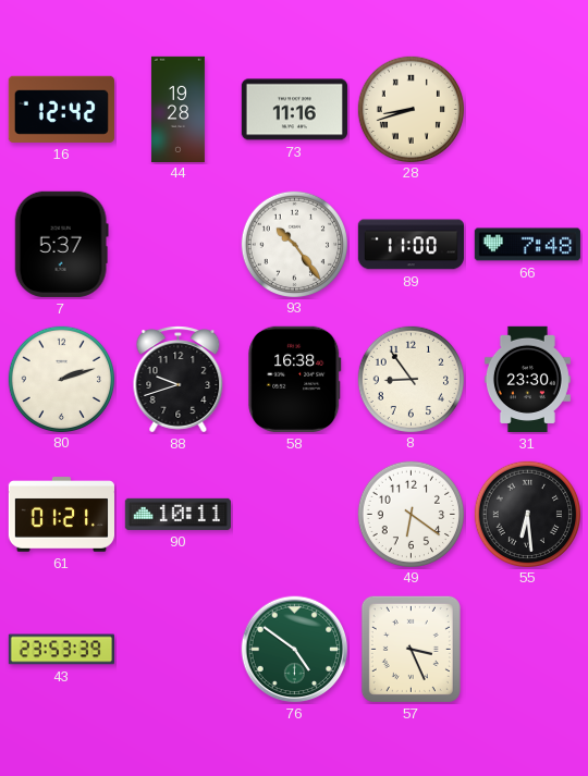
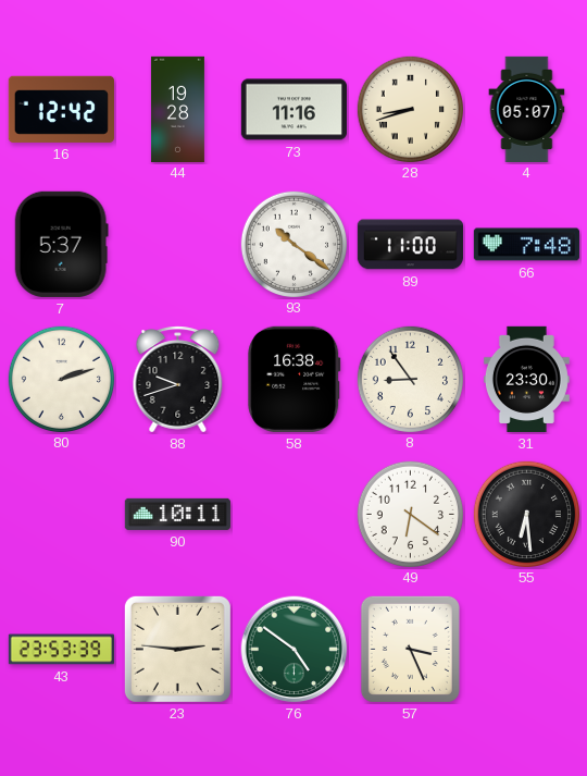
4: none -> 05:07
93: 10:24 -> 10:21
61: 01:21 -> none
23: none -> 2:46
